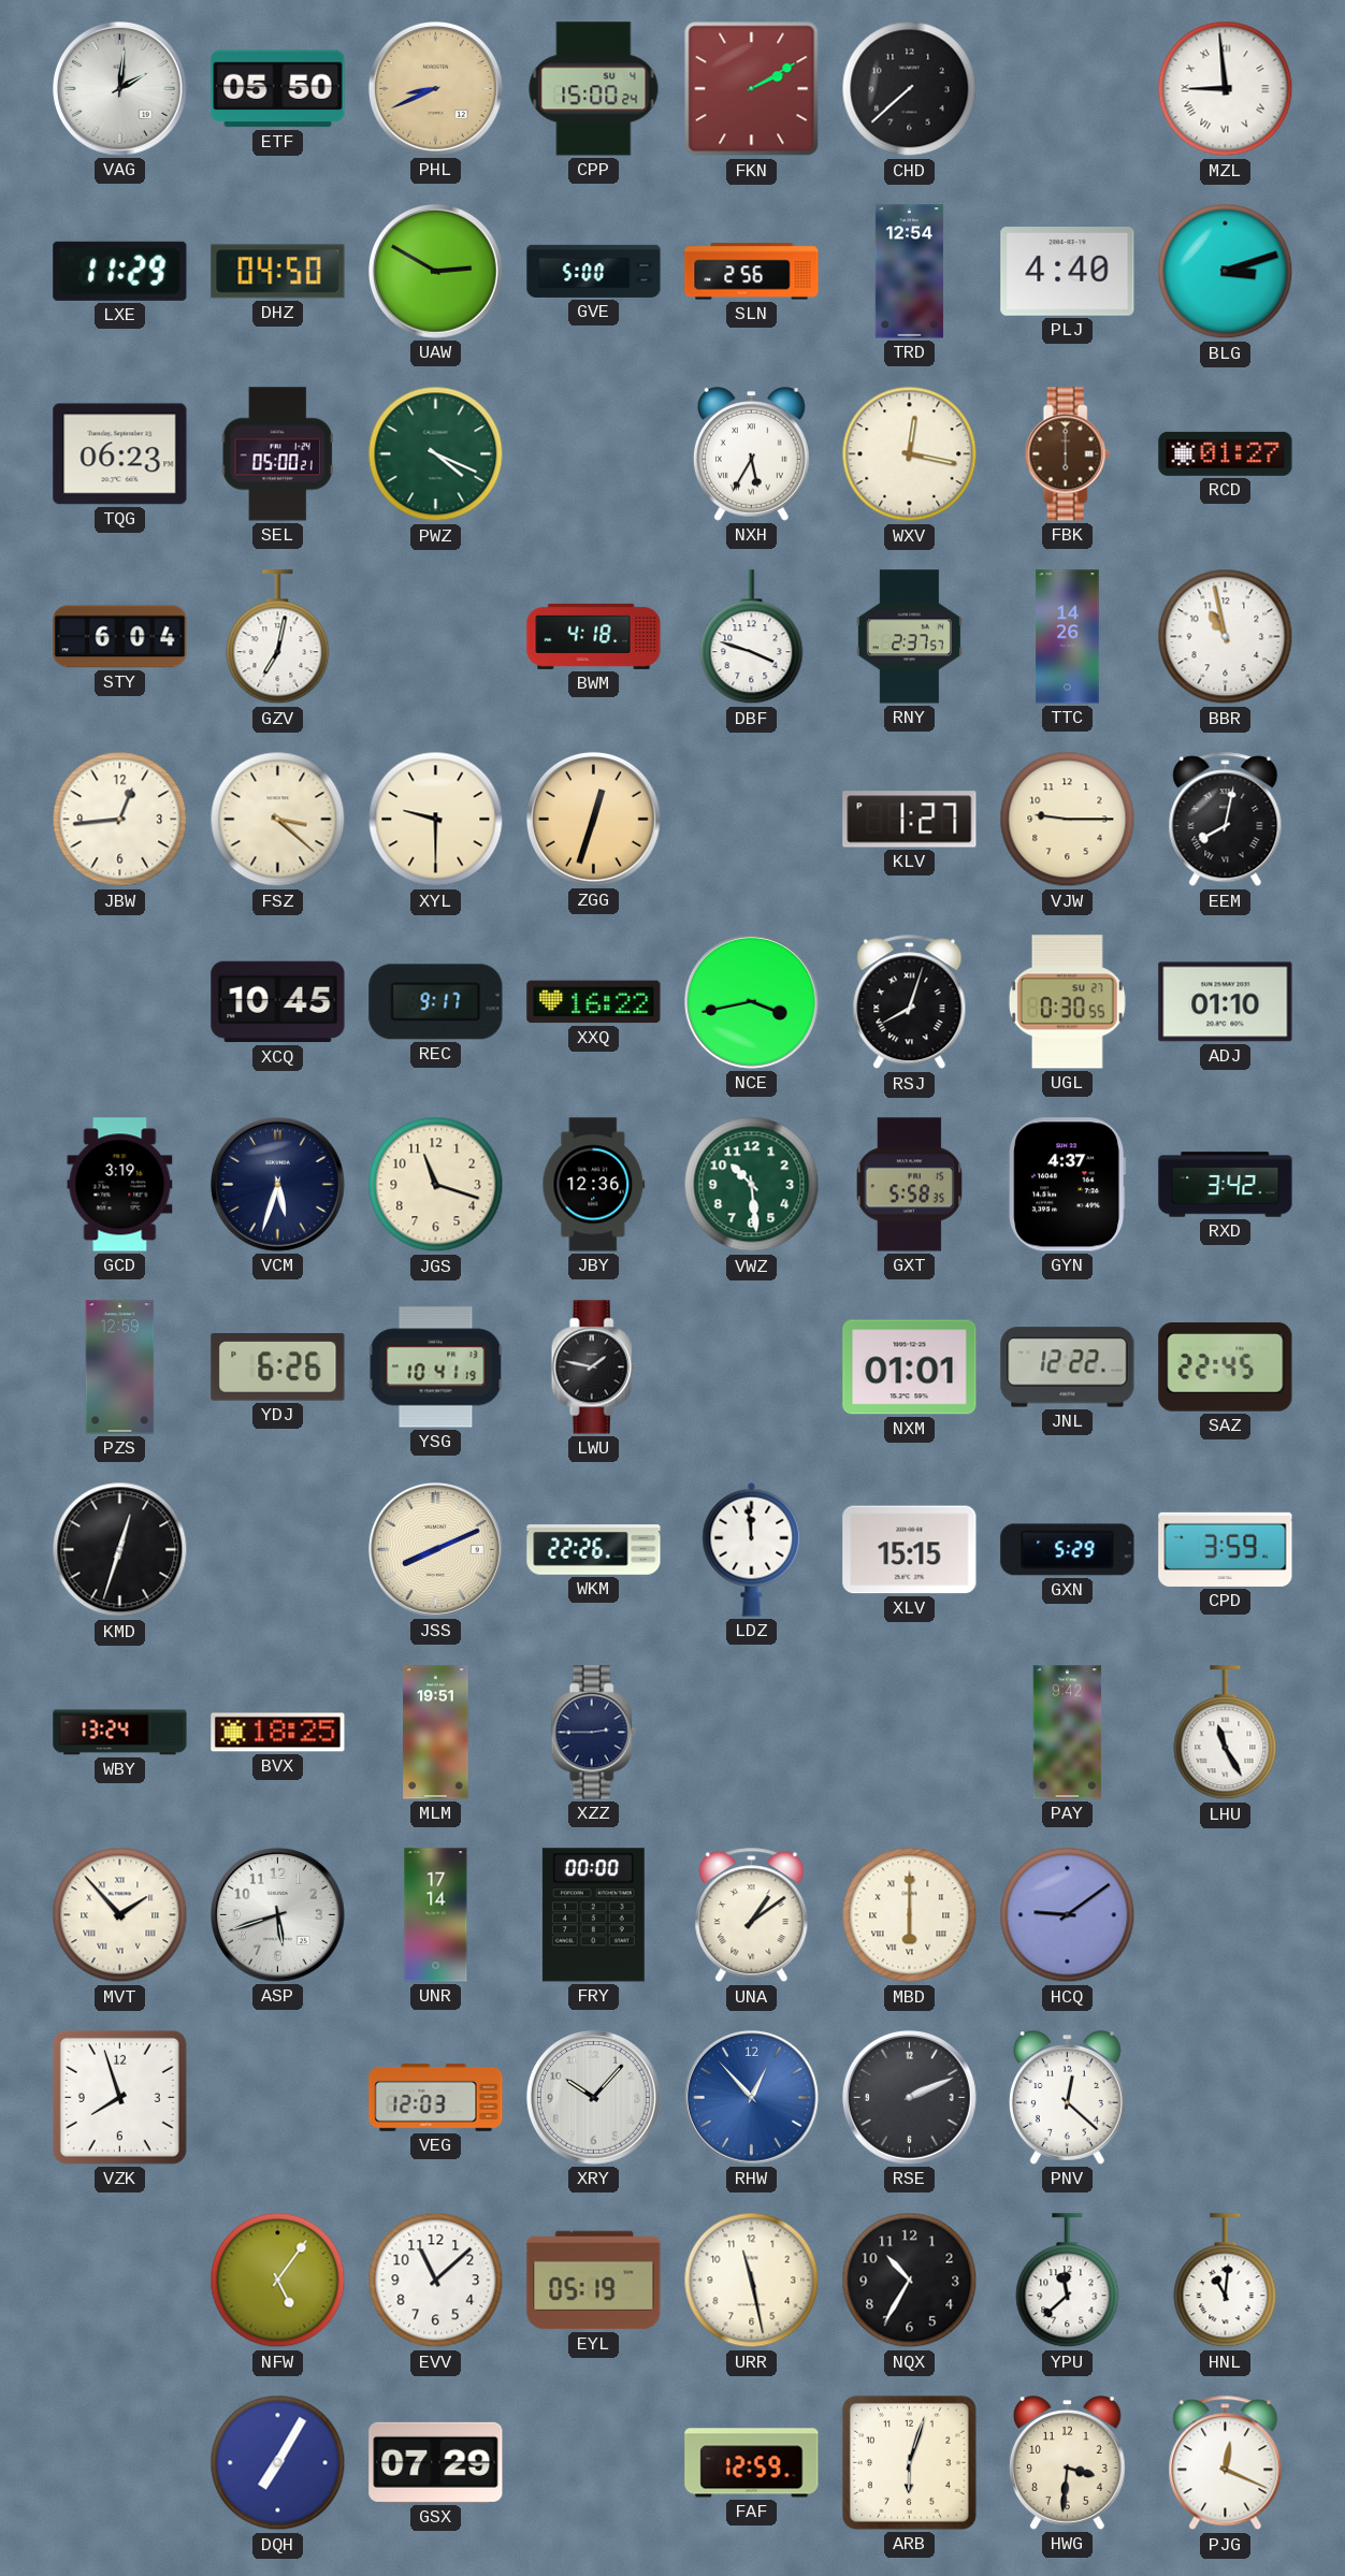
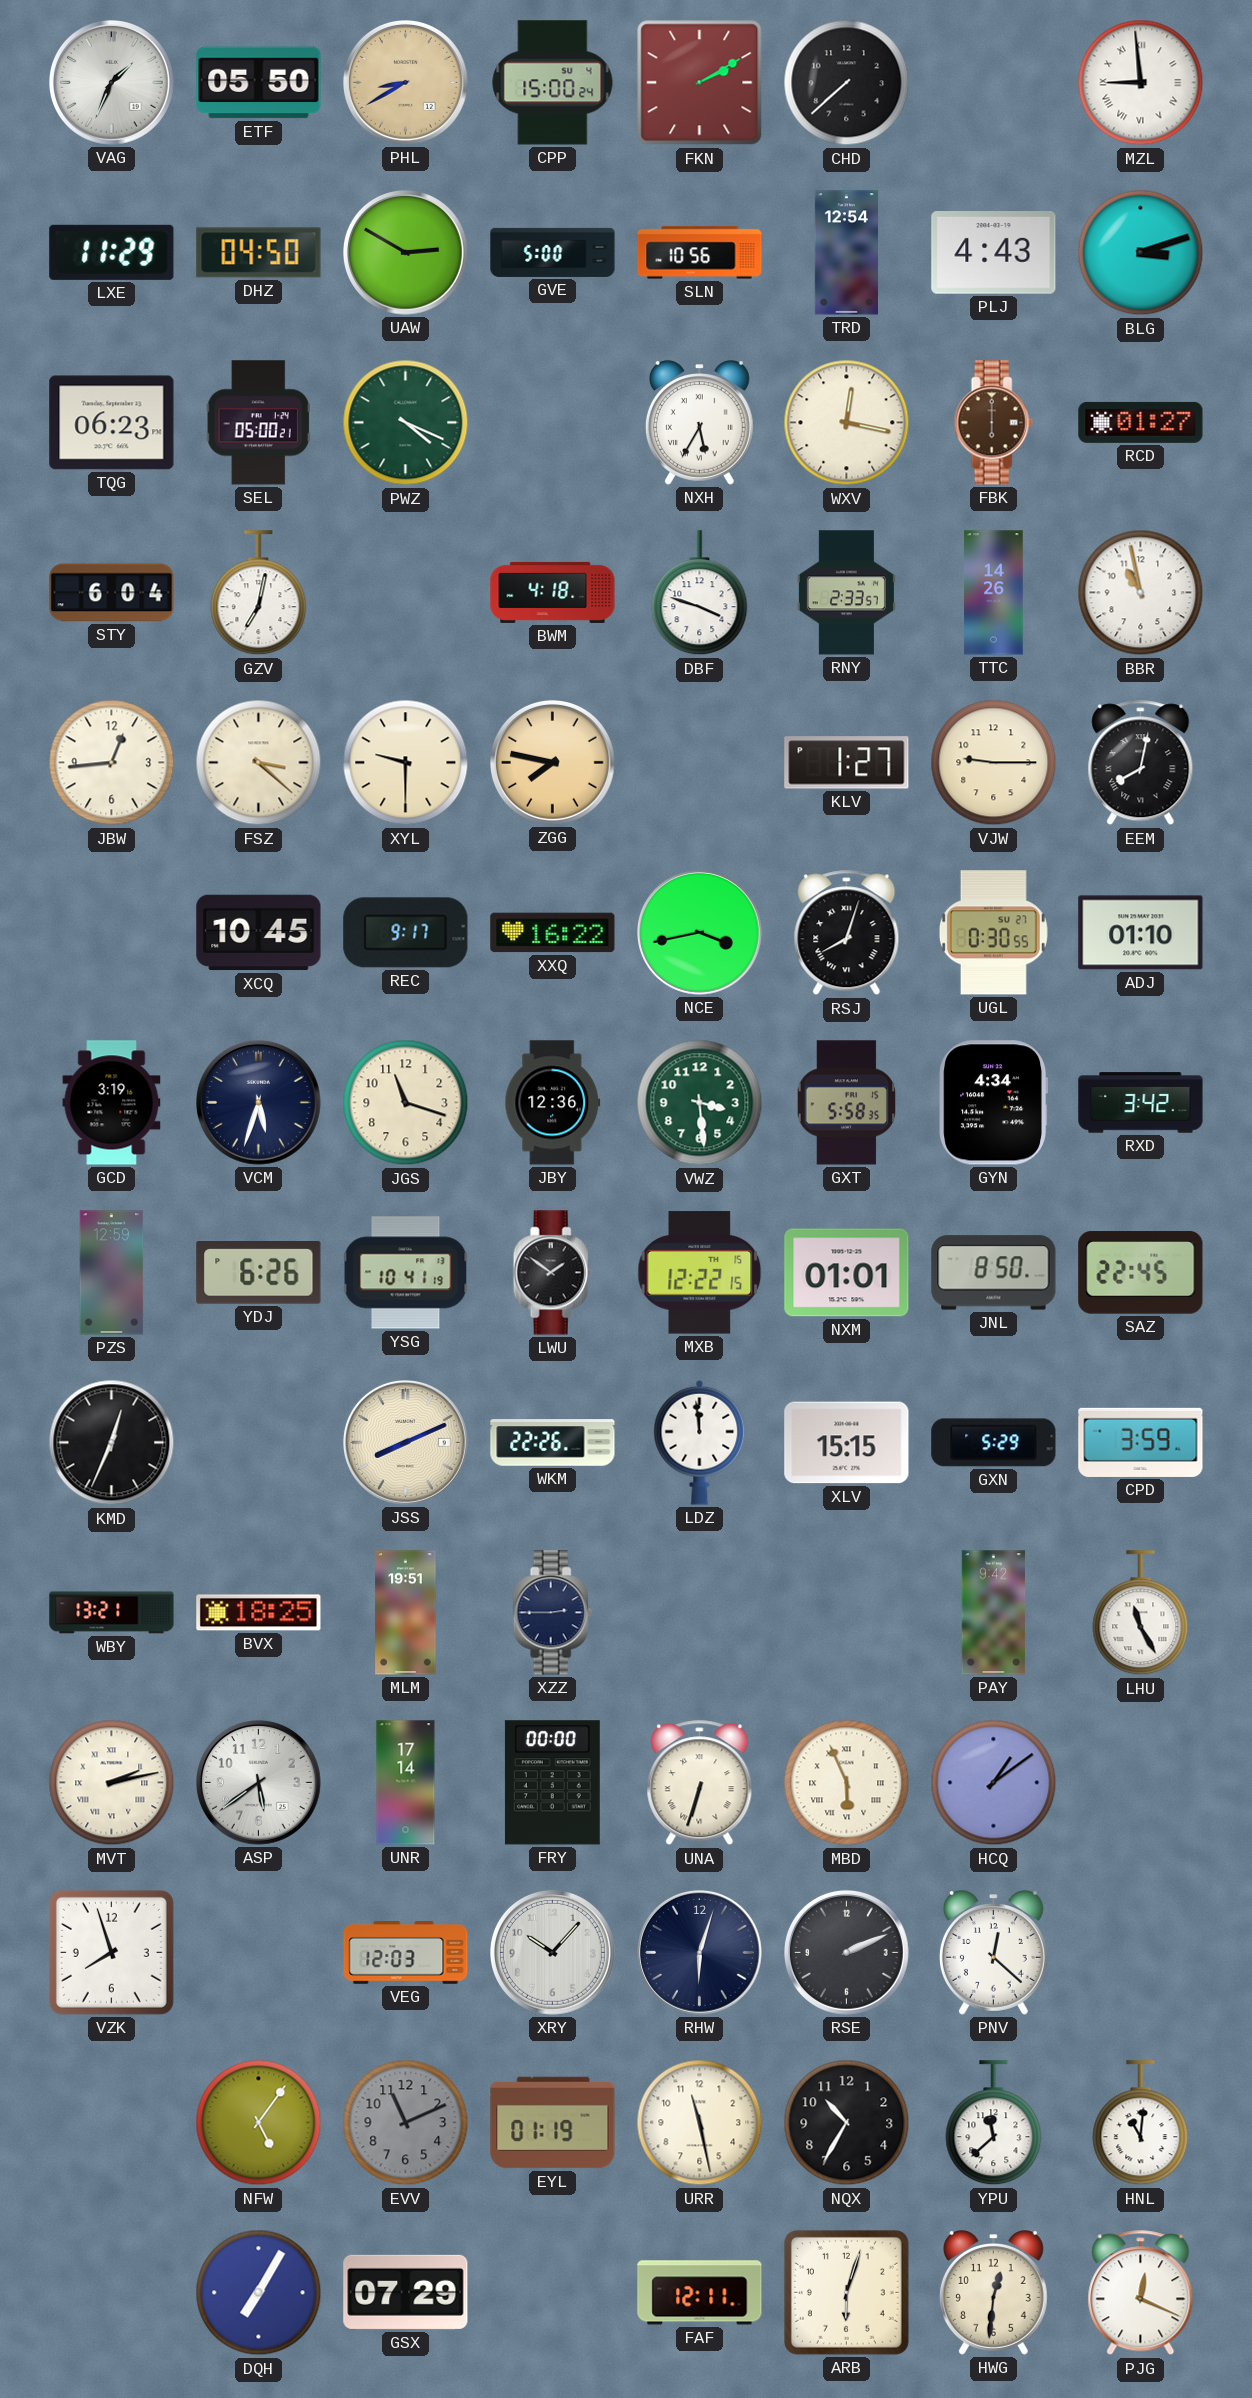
VAG: 2:01 -> 1:34
PHL: 8:41 -> 8:40
SLN: 2:56 -> 10:56
PLJ: 4:40 -> 4:43
RNY: 2:37 -> 2:33
ZGG: 12:33 -> 7:47
VWZ: 10:29 -> 3:29
GYN: 4:37 -> 4:34
LWU: 1:47 -> 1:51
MXB: none -> 12:22
JNL: 12:22 -> 8:50
KMD: 12:33 -> 12:34
WBY: 13:24 -> 13:21
MVT: 1:53 -> 2:13
ASP: 5:42 -> 5:39
UNA: 1:09 -> 6:33
MBD: 6:00 -> 5:56
HCQ: 9:09 -> 1:09
RHW: 12:53 -> 6:03
RHW dial: blue -> navy
EVV: 11:08 -> 11:11
EVV dial: white -> grey
EYL: 05:19 -> 01:19
FAF: 12:59 -> 12:11
HWG: 3:31 -> 12:31
